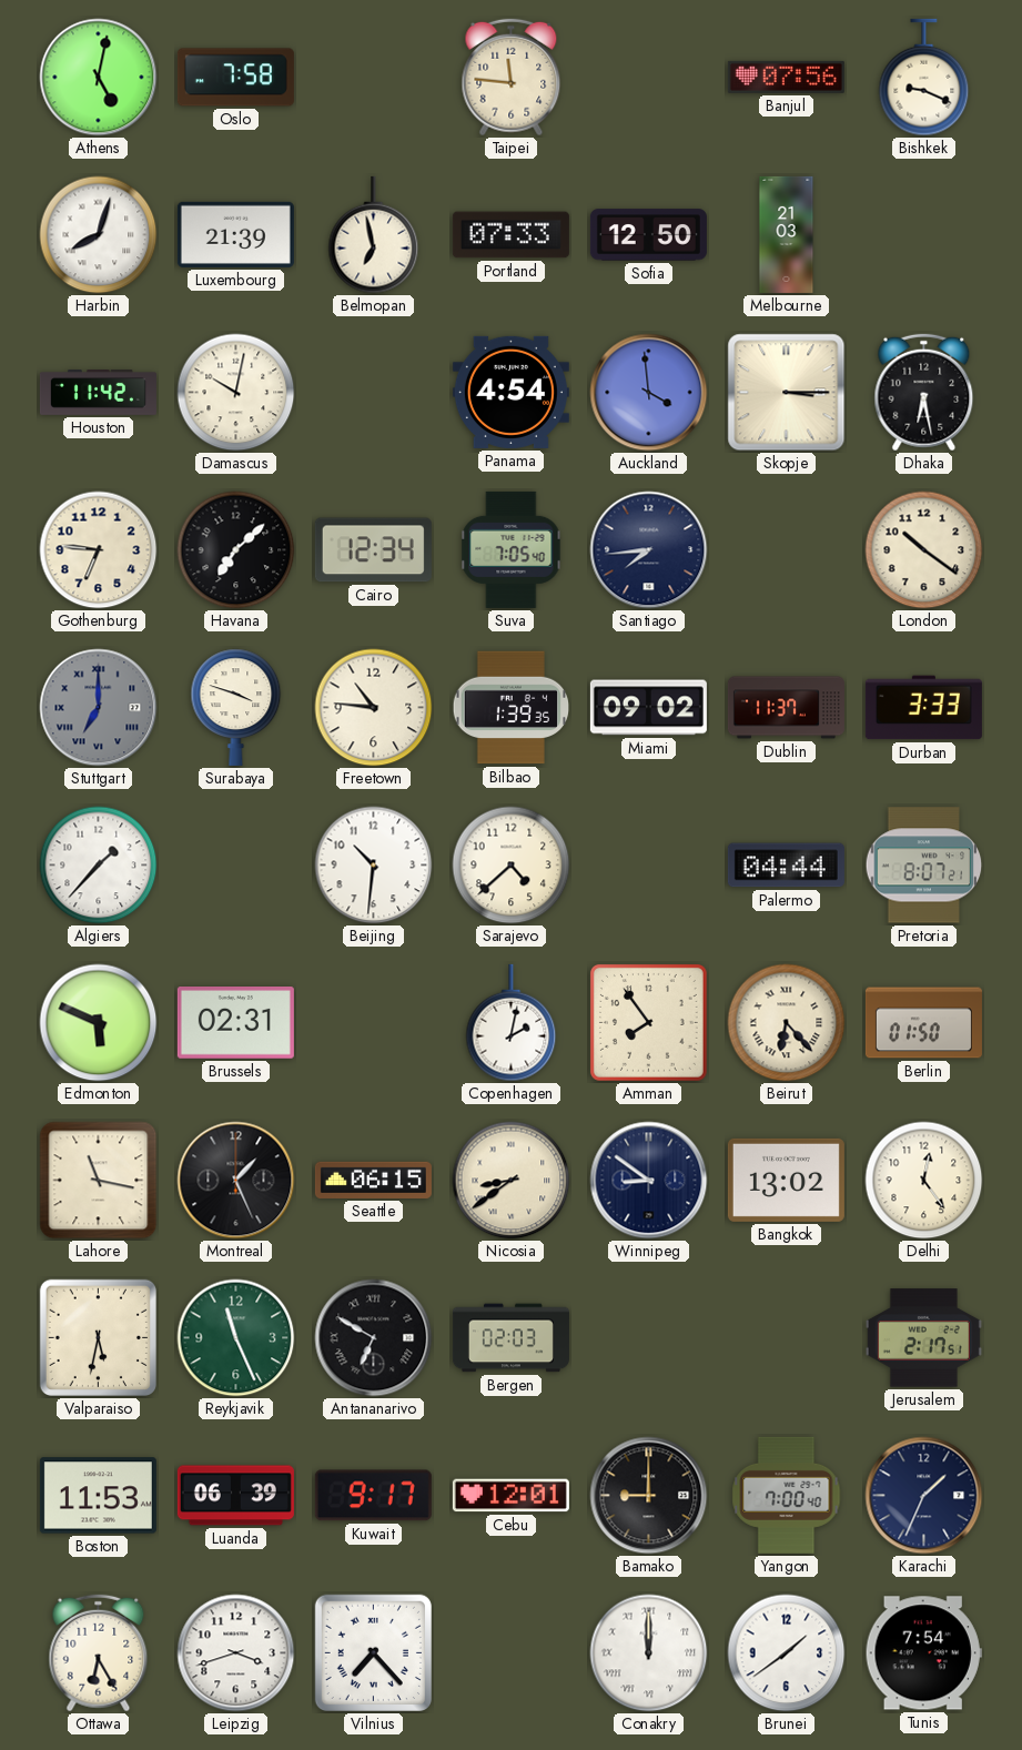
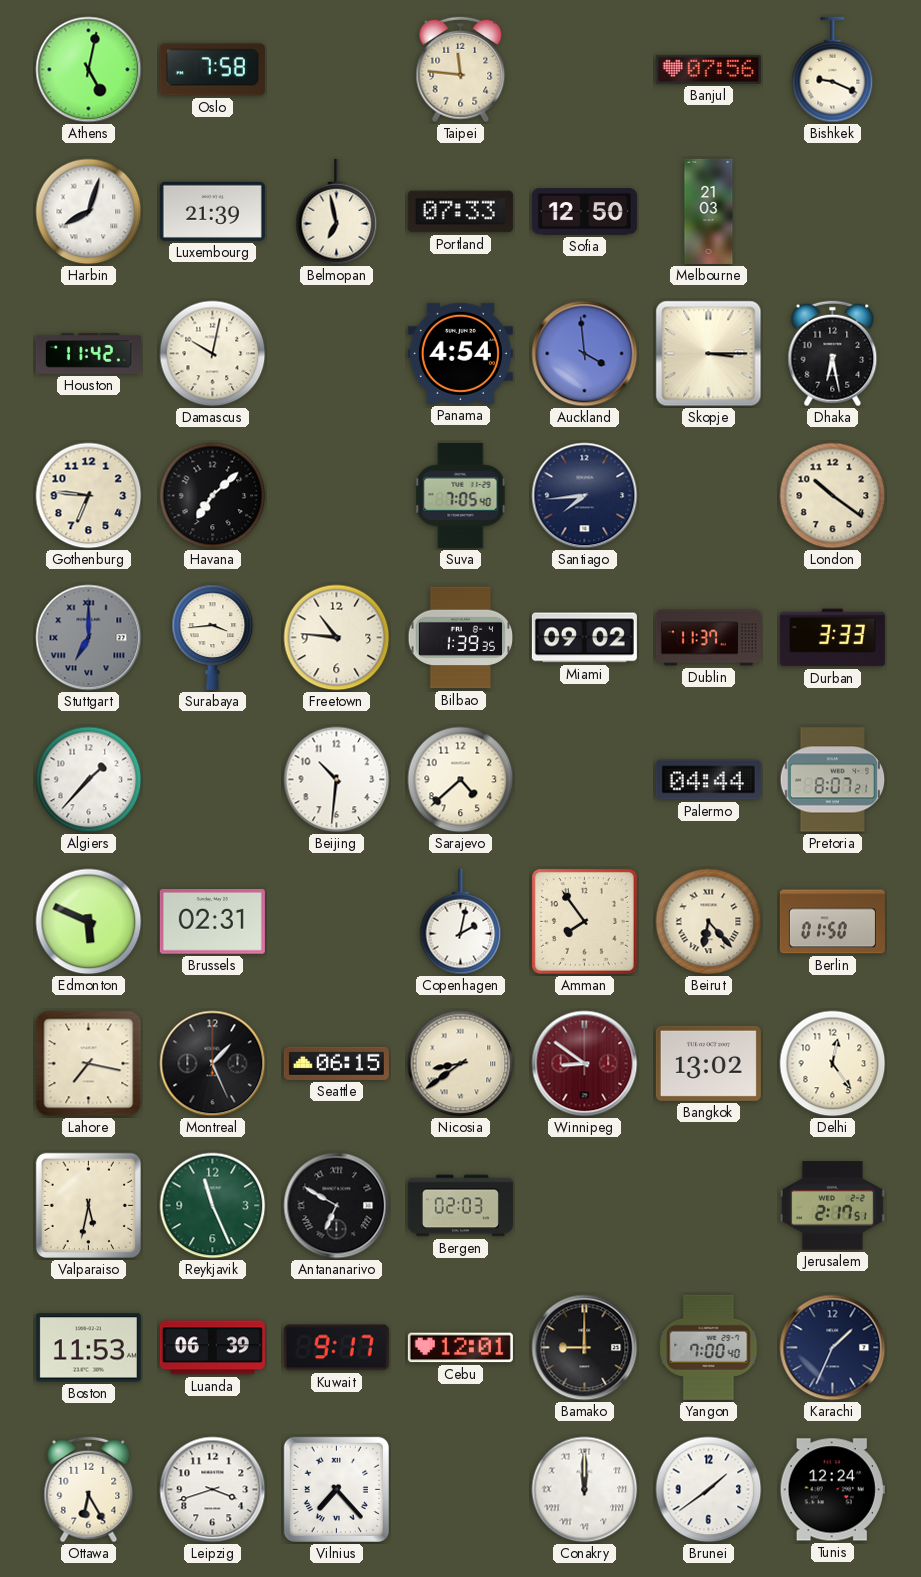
Cairo: 12:34 -> none
Surabaya: 3:48 -> 3:44
Lahore: 11:17 -> 7:17
Winnipeg dial: navy -> burgundy
Tunis: 7:54 -> 12:24
